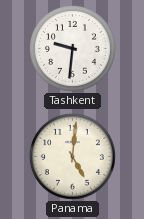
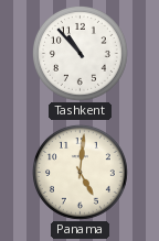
Tashkent: 9:31 -> 10:53
